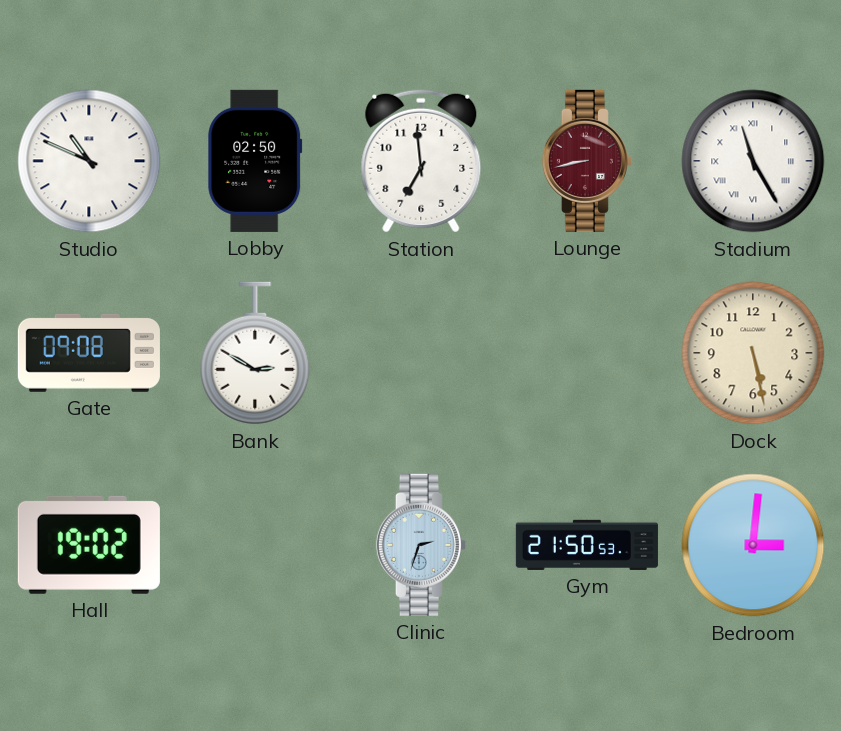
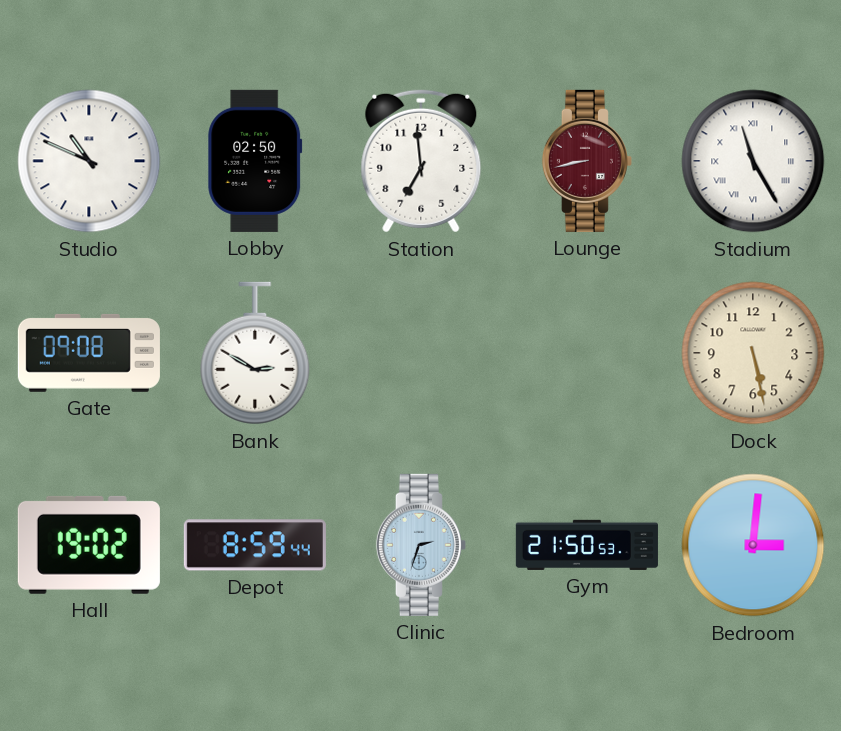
Depot: none -> 8:59
